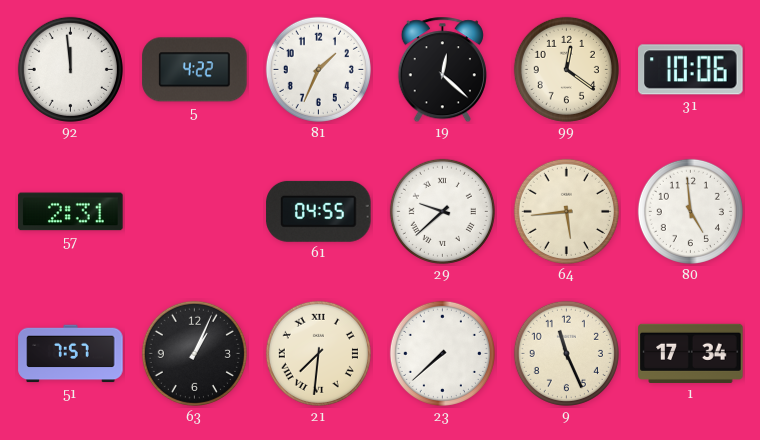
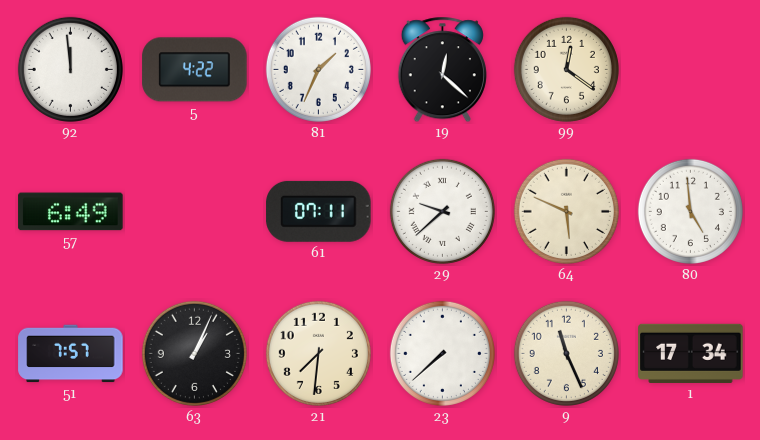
31: 10:06 -> none
57: 2:31 -> 6:49
61: 04:55 -> 07:11
64: 5:44 -> 5:49
21 numerals: Roman -> Arabic
